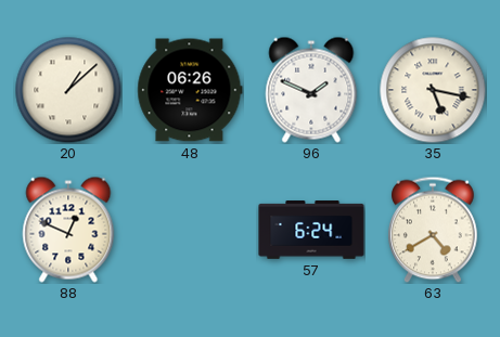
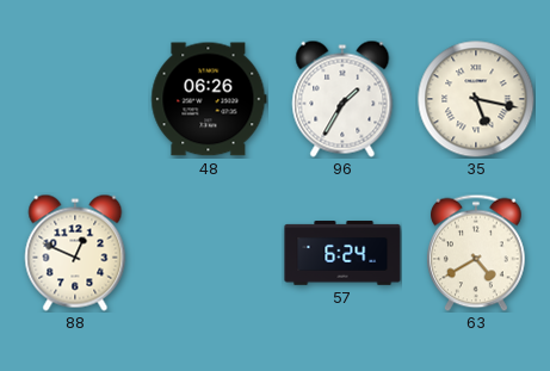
20: 1:08 -> none
96: 1:49 -> 1:35
